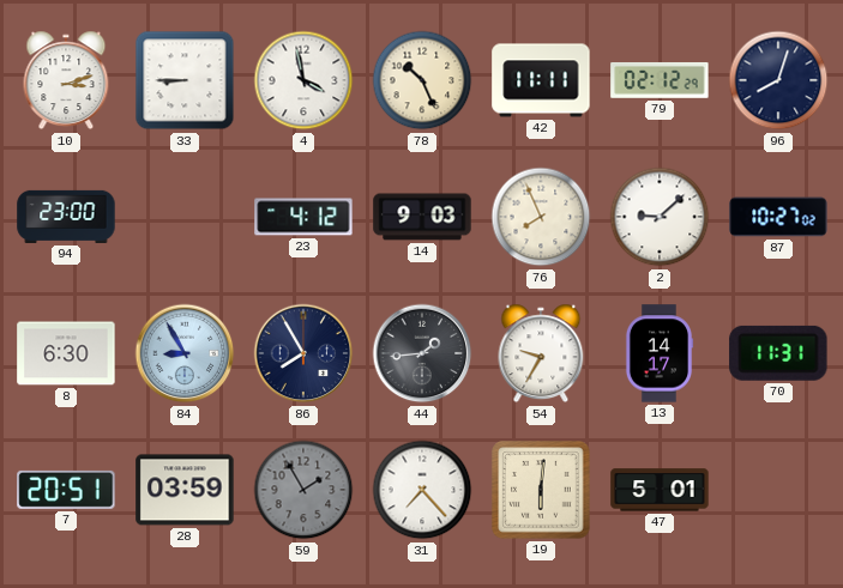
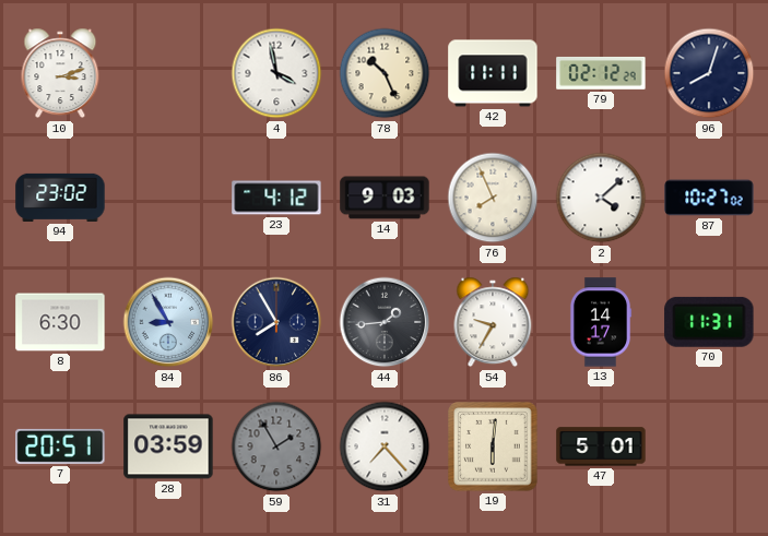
33: 8:45 -> none
94: 23:00 -> 23:02
2: 9:08 -> 4:08
